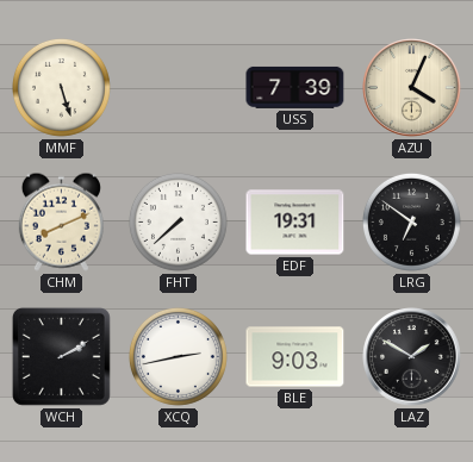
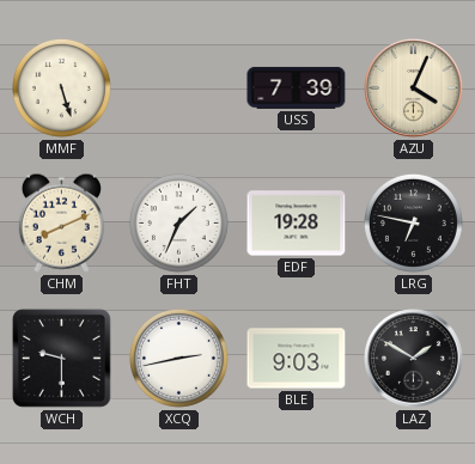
FHT: 7:38 -> 1:34
EDF: 19:31 -> 19:28
LRG: 6:51 -> 6:47
WCH: 2:10 -> 9:30
